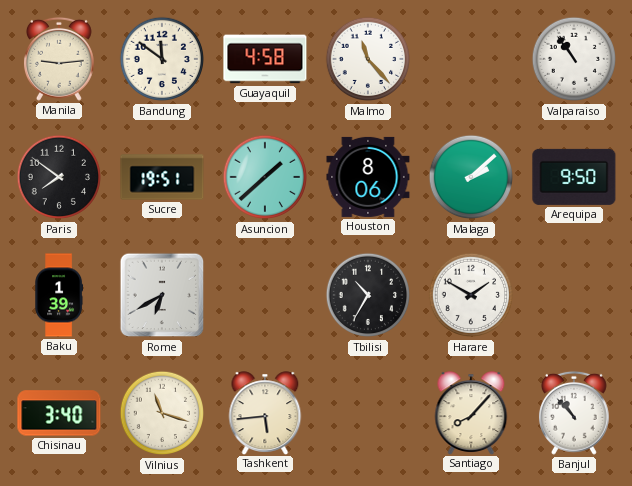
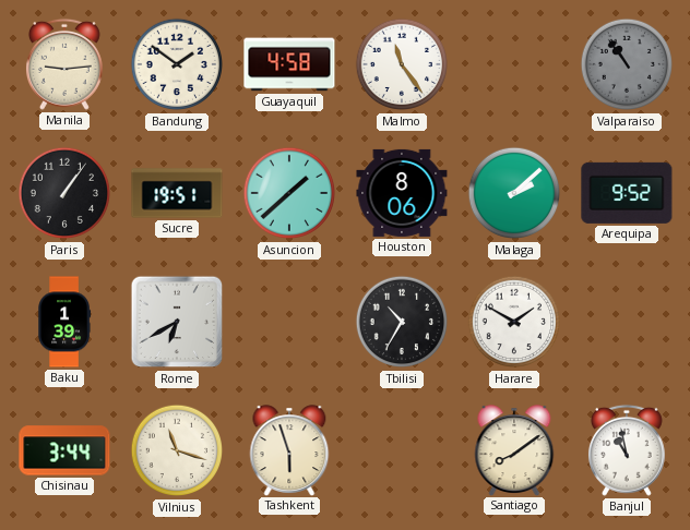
Bandung: 11:51 -> 1:51
Malmo: 11:23 -> 11:24
Valparaiso dial: white -> grey
Paris: 7:51 -> 1:06
Arequipa: 9:50 -> 9:52
Chisinau: 3:40 -> 3:44
Tashkent: 5:44 -> 5:57
Santiago: 8:07 -> 8:09
Banjul: 10:53 -> 10:58
